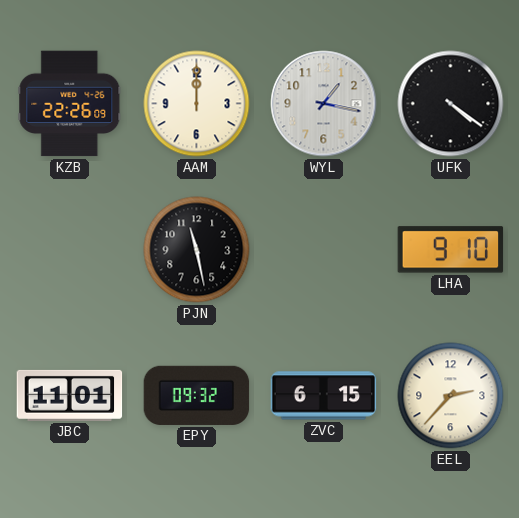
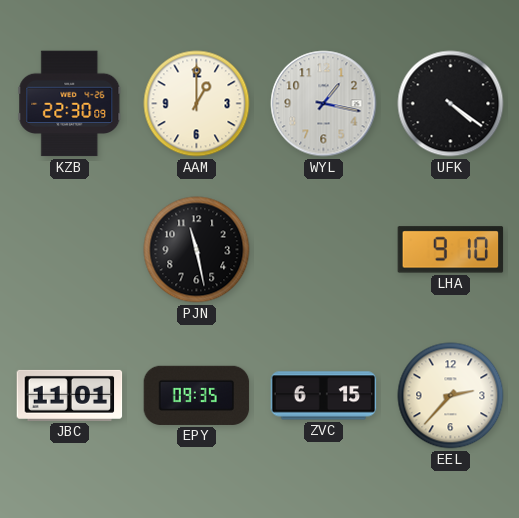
KZB: 22:26 -> 22:30
AAM: 12:00 -> 1:00
EPY: 09:32 -> 09:35
